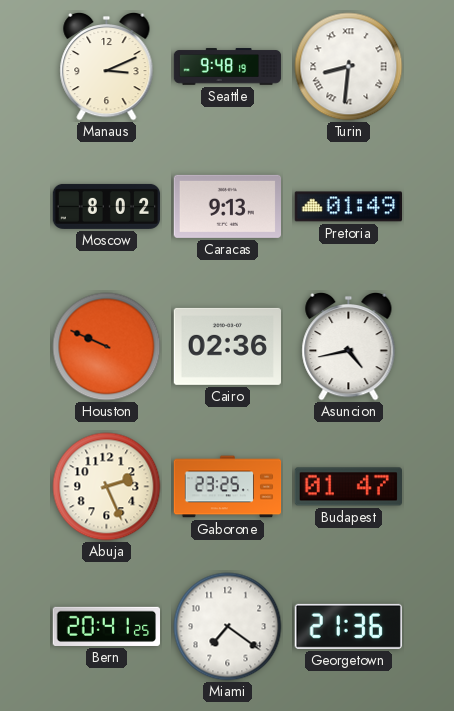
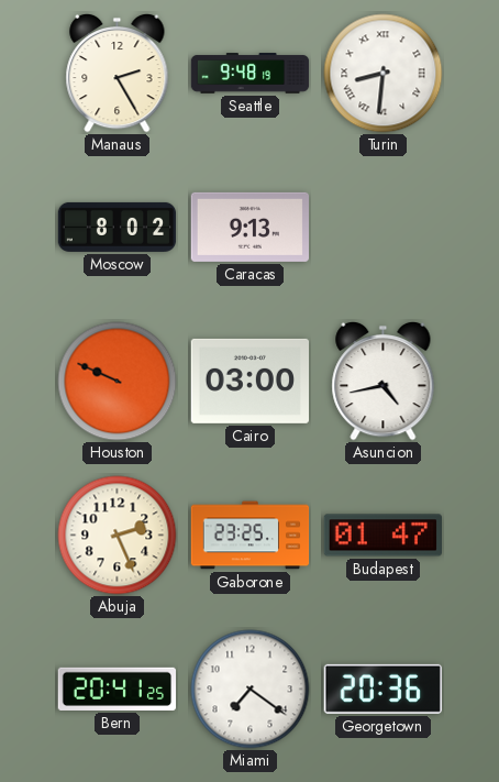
Manaus: 3:11 -> 2:25
Pretoria: 01:49 -> none
Cairo: 02:36 -> 03:00
Georgetown: 21:36 -> 20:36
